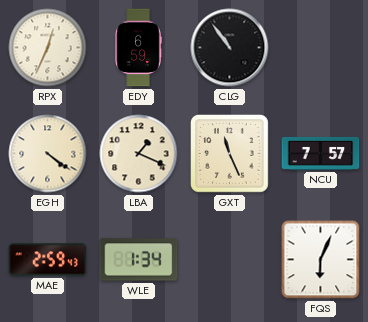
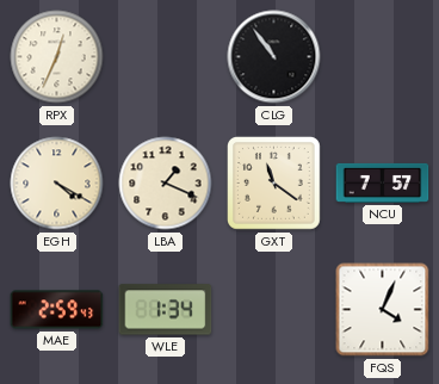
EDY: 6:59 -> none
EGH: 4:21 -> 4:20
GXT: 11:26 -> 11:21
FQS: 6:04 -> 4:04
